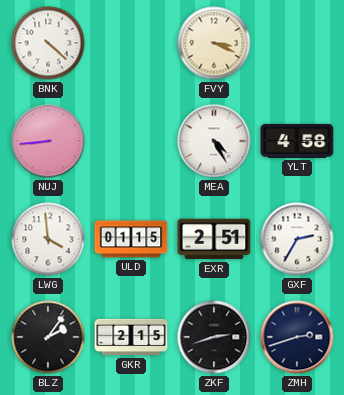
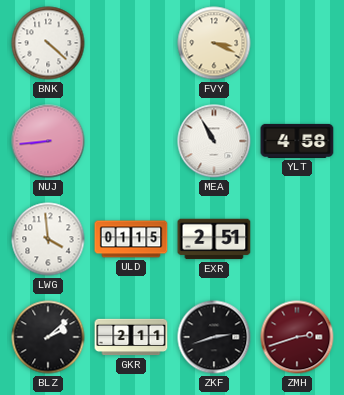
MEA: 4:25 -> 10:55
GXF: 2:35 -> none
BLZ: 2:06 -> 2:08
GKR: 2:15 -> 2:11
ZMH dial: navy -> burgundy
